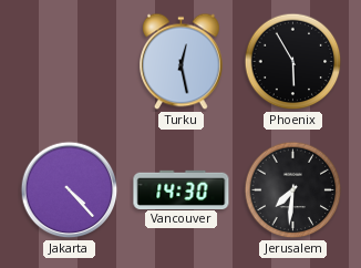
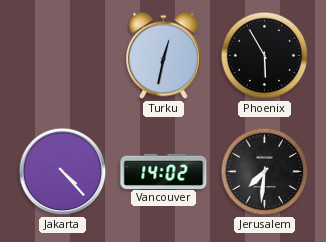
Turku: 12:28 -> 12:32
Vancouver: 14:30 -> 14:02
